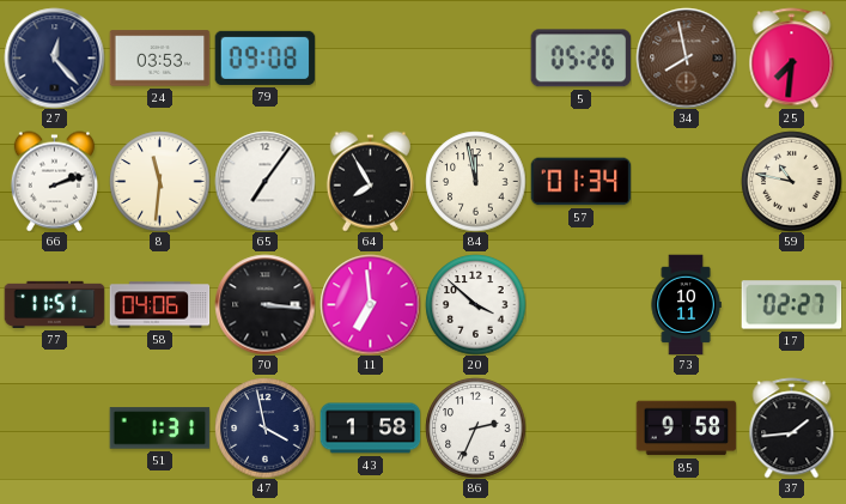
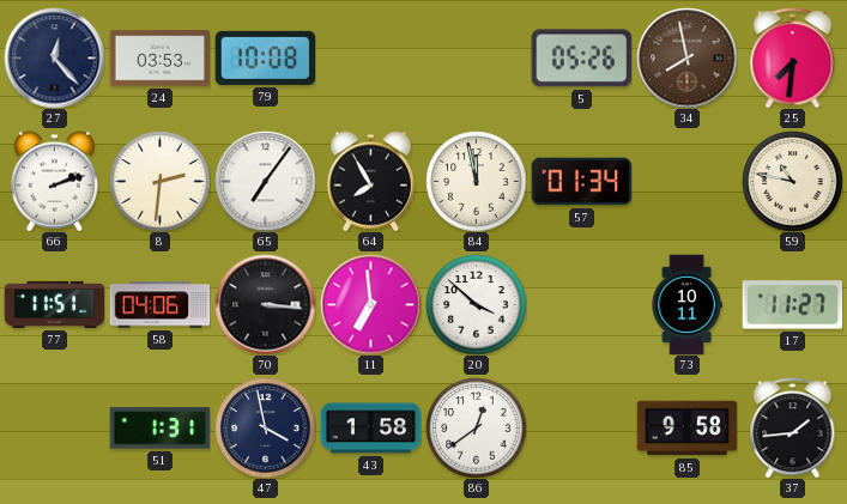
79: 09:08 -> 10:08
8: 11:31 -> 2:31
17: 02:27 -> 11:27
86: 2:34 -> 12:39
